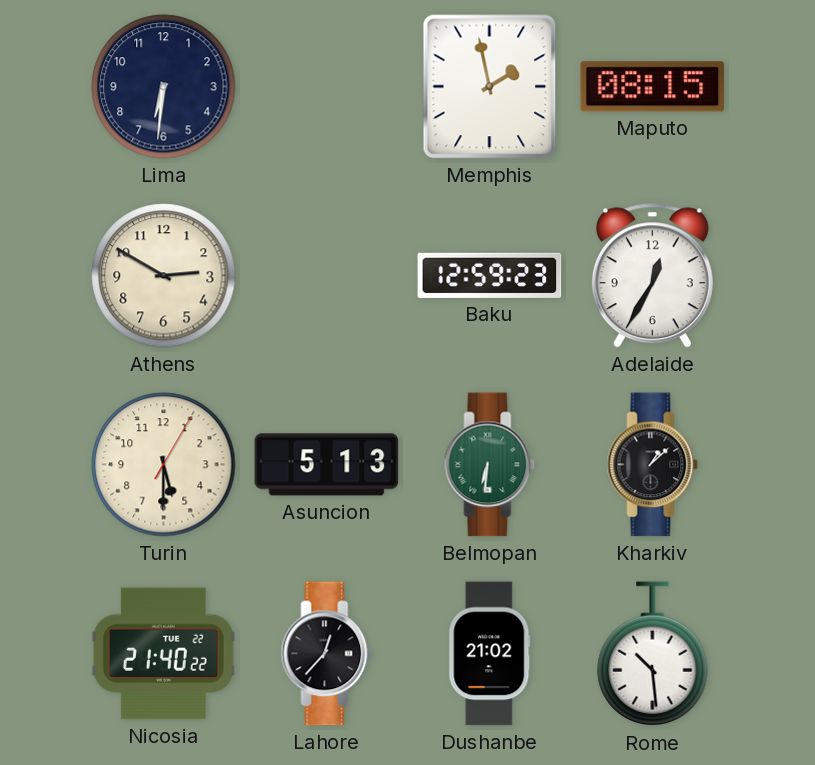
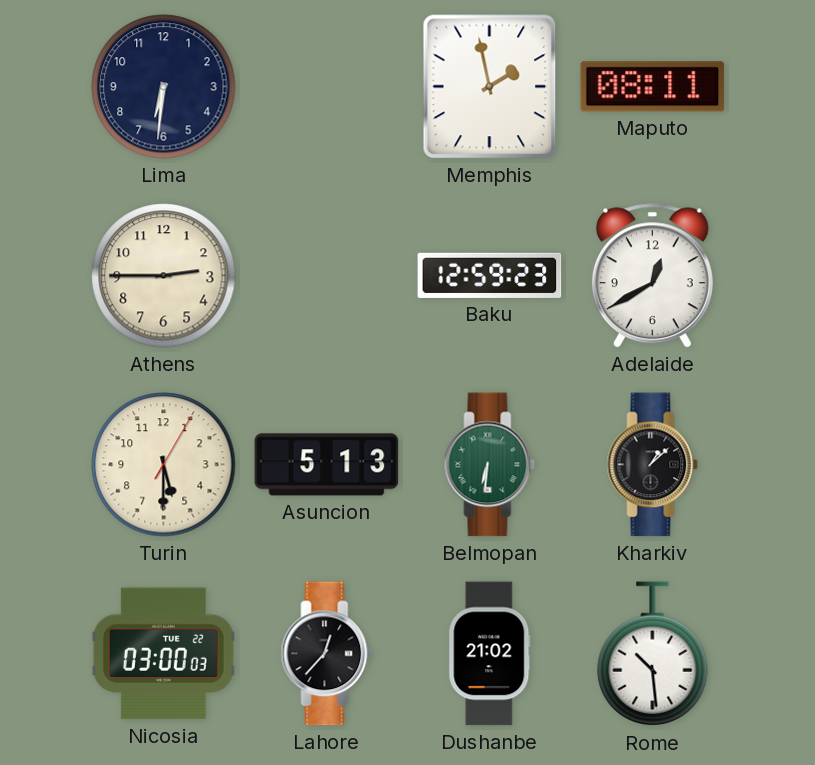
Maputo: 08:15 -> 08:11
Athens: 2:50 -> 2:45
Adelaide: 12:35 -> 12:40
Nicosia: 21:40 -> 03:00
